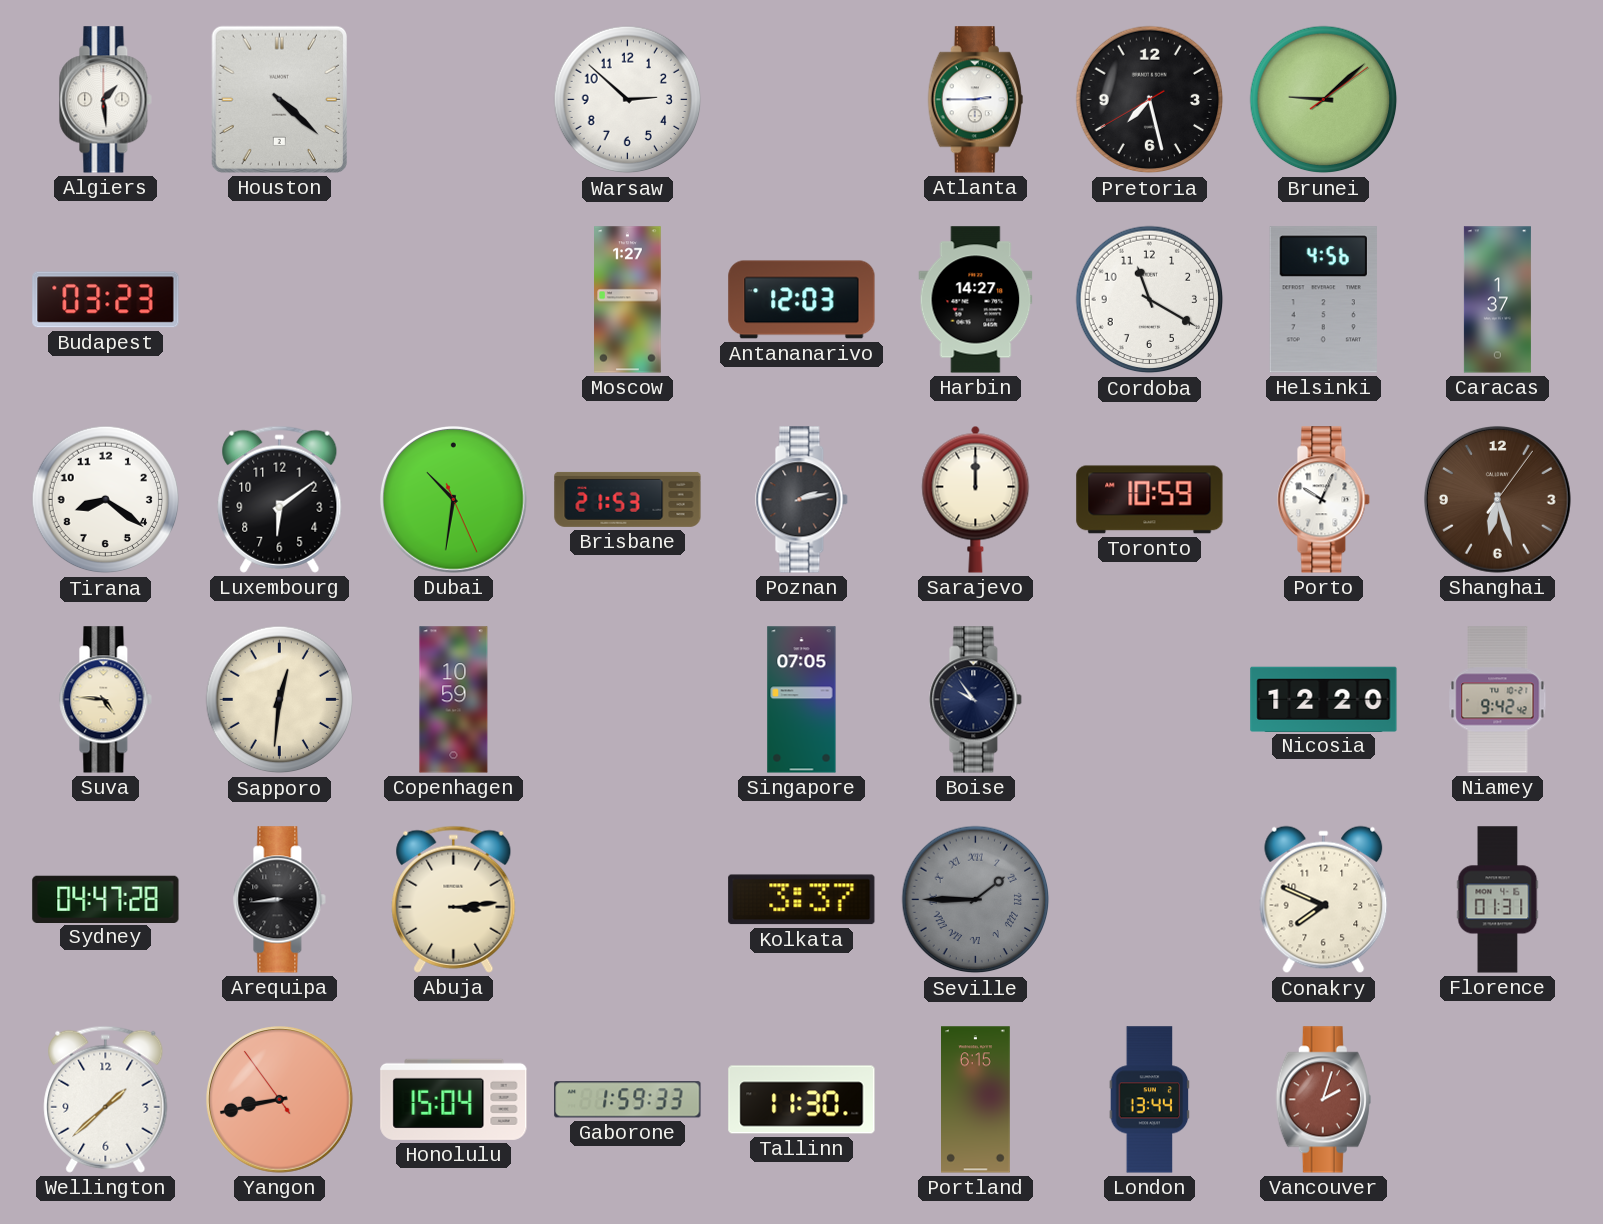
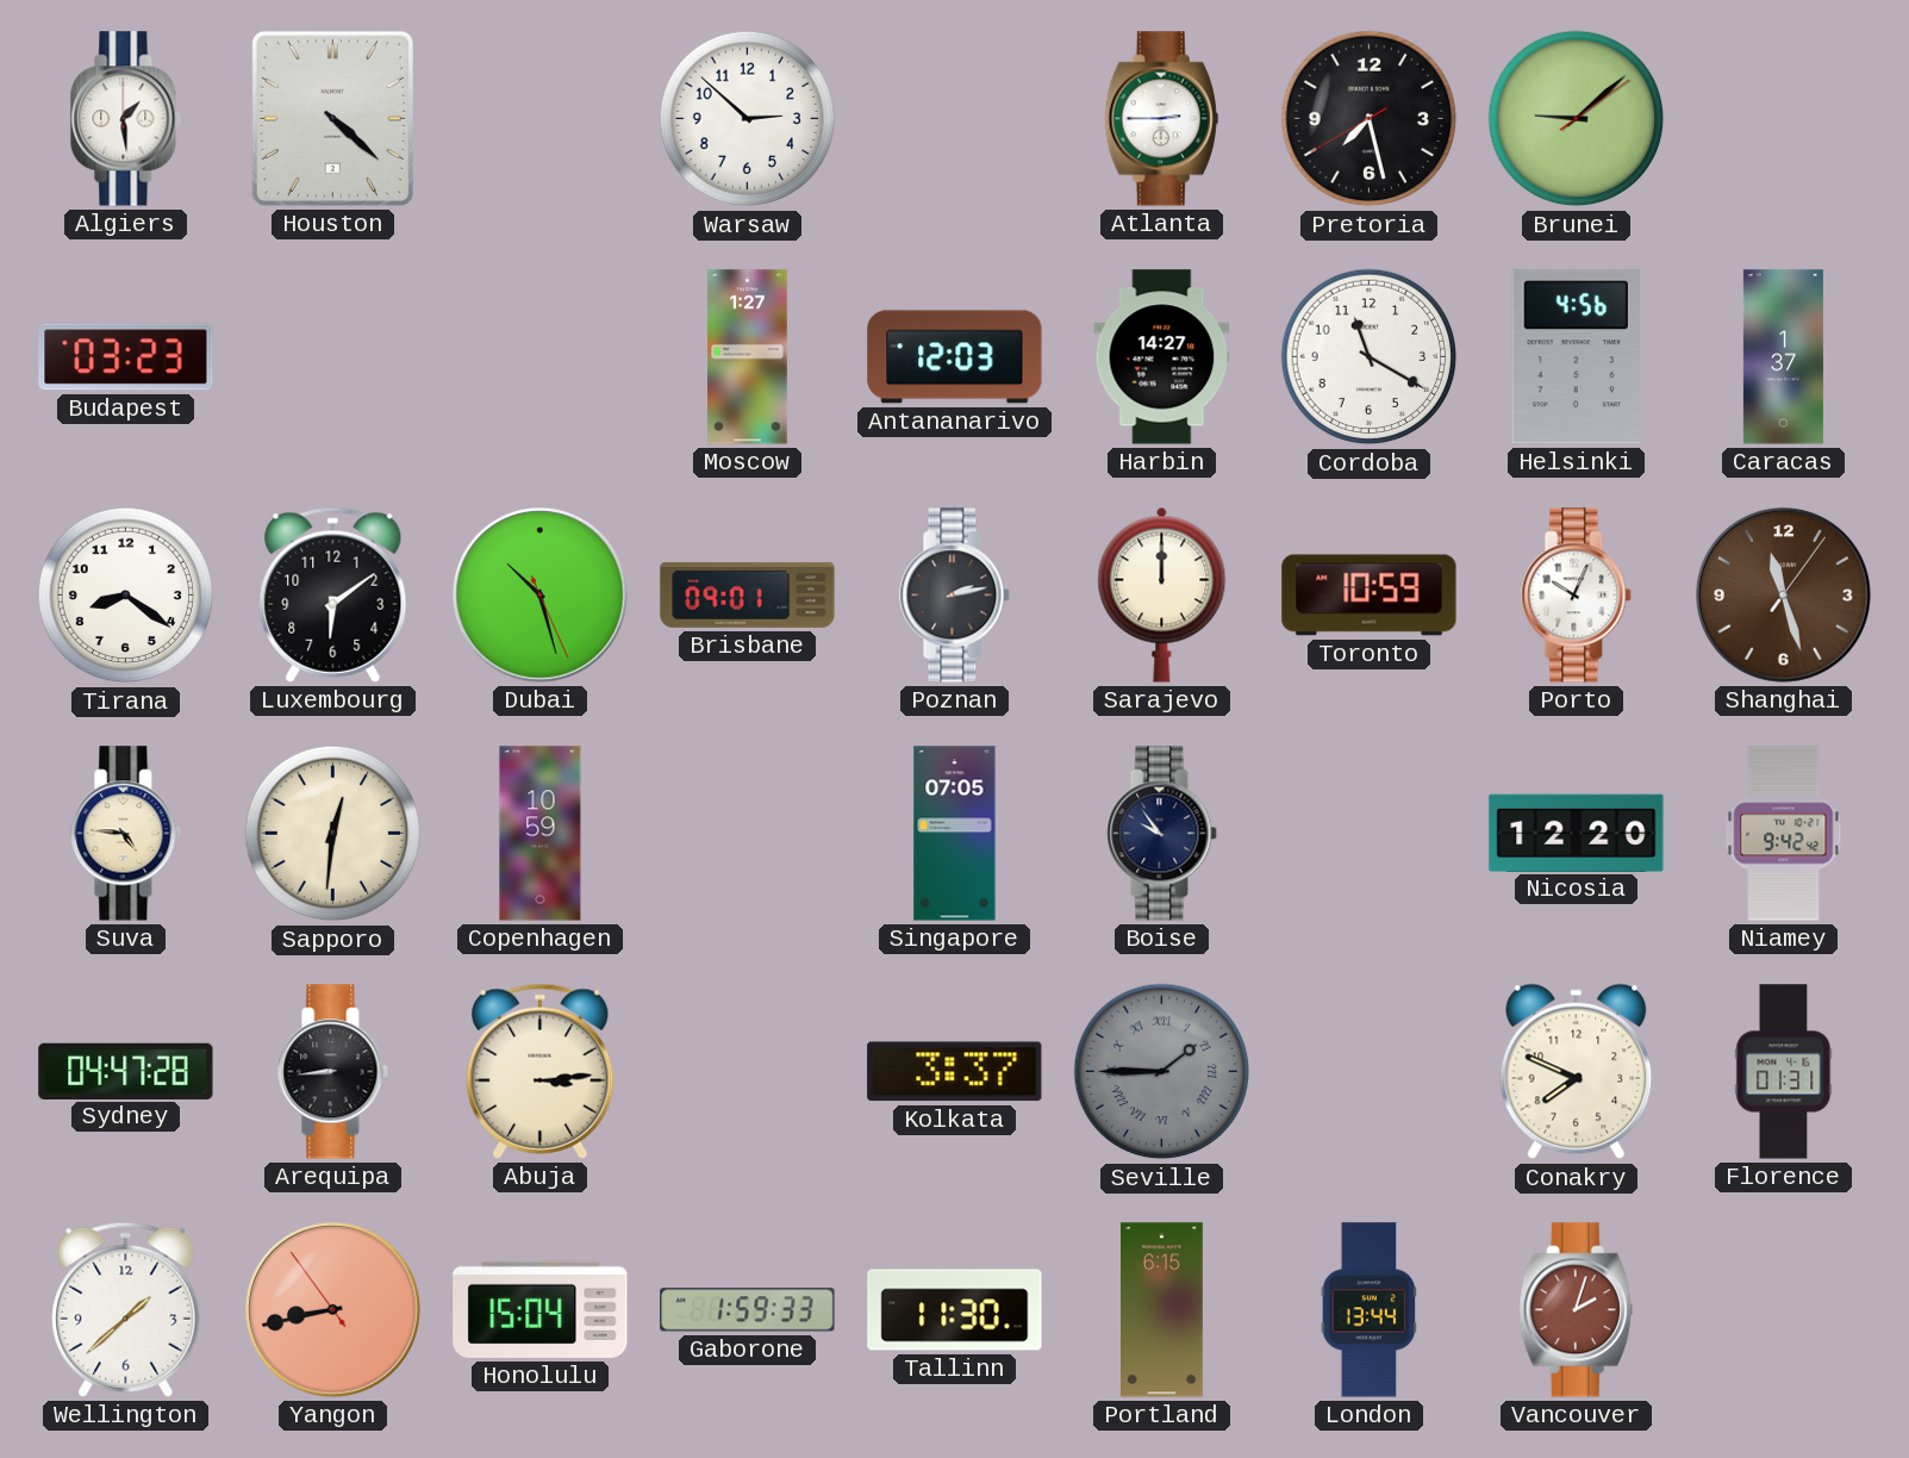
Dubai: 10:31 -> 10:27
Brisbane: 21:53 -> 09:01
Shanghai: 6:27 -> 11:27
